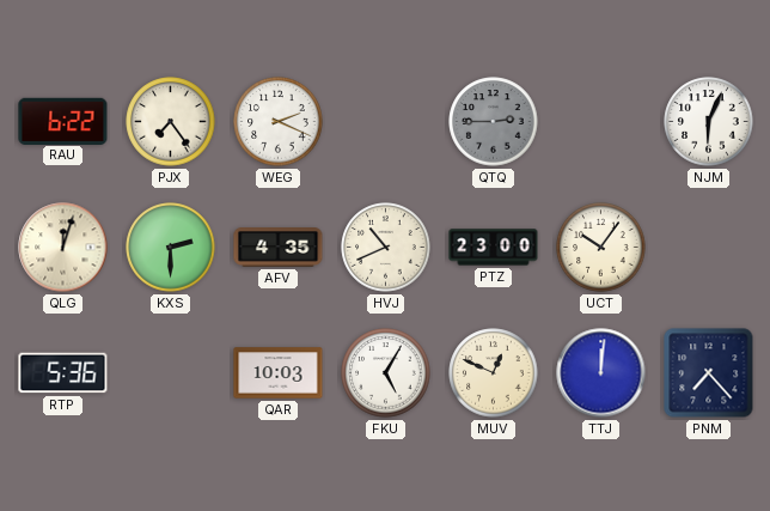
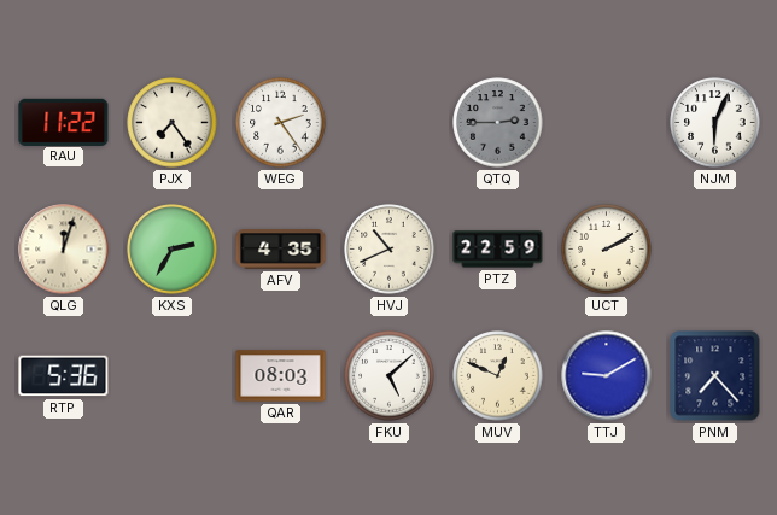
RAU: 6:22 -> 11:22
WEG: 2:19 -> 2:24
KXS: 2:30 -> 2:35
PTZ: 23:00 -> 22:59
UCT: 10:06 -> 2:10
QAR: 10:03 -> 08:03
FKU: 5:05 -> 5:08
TTJ: 12:01 -> 9:10
